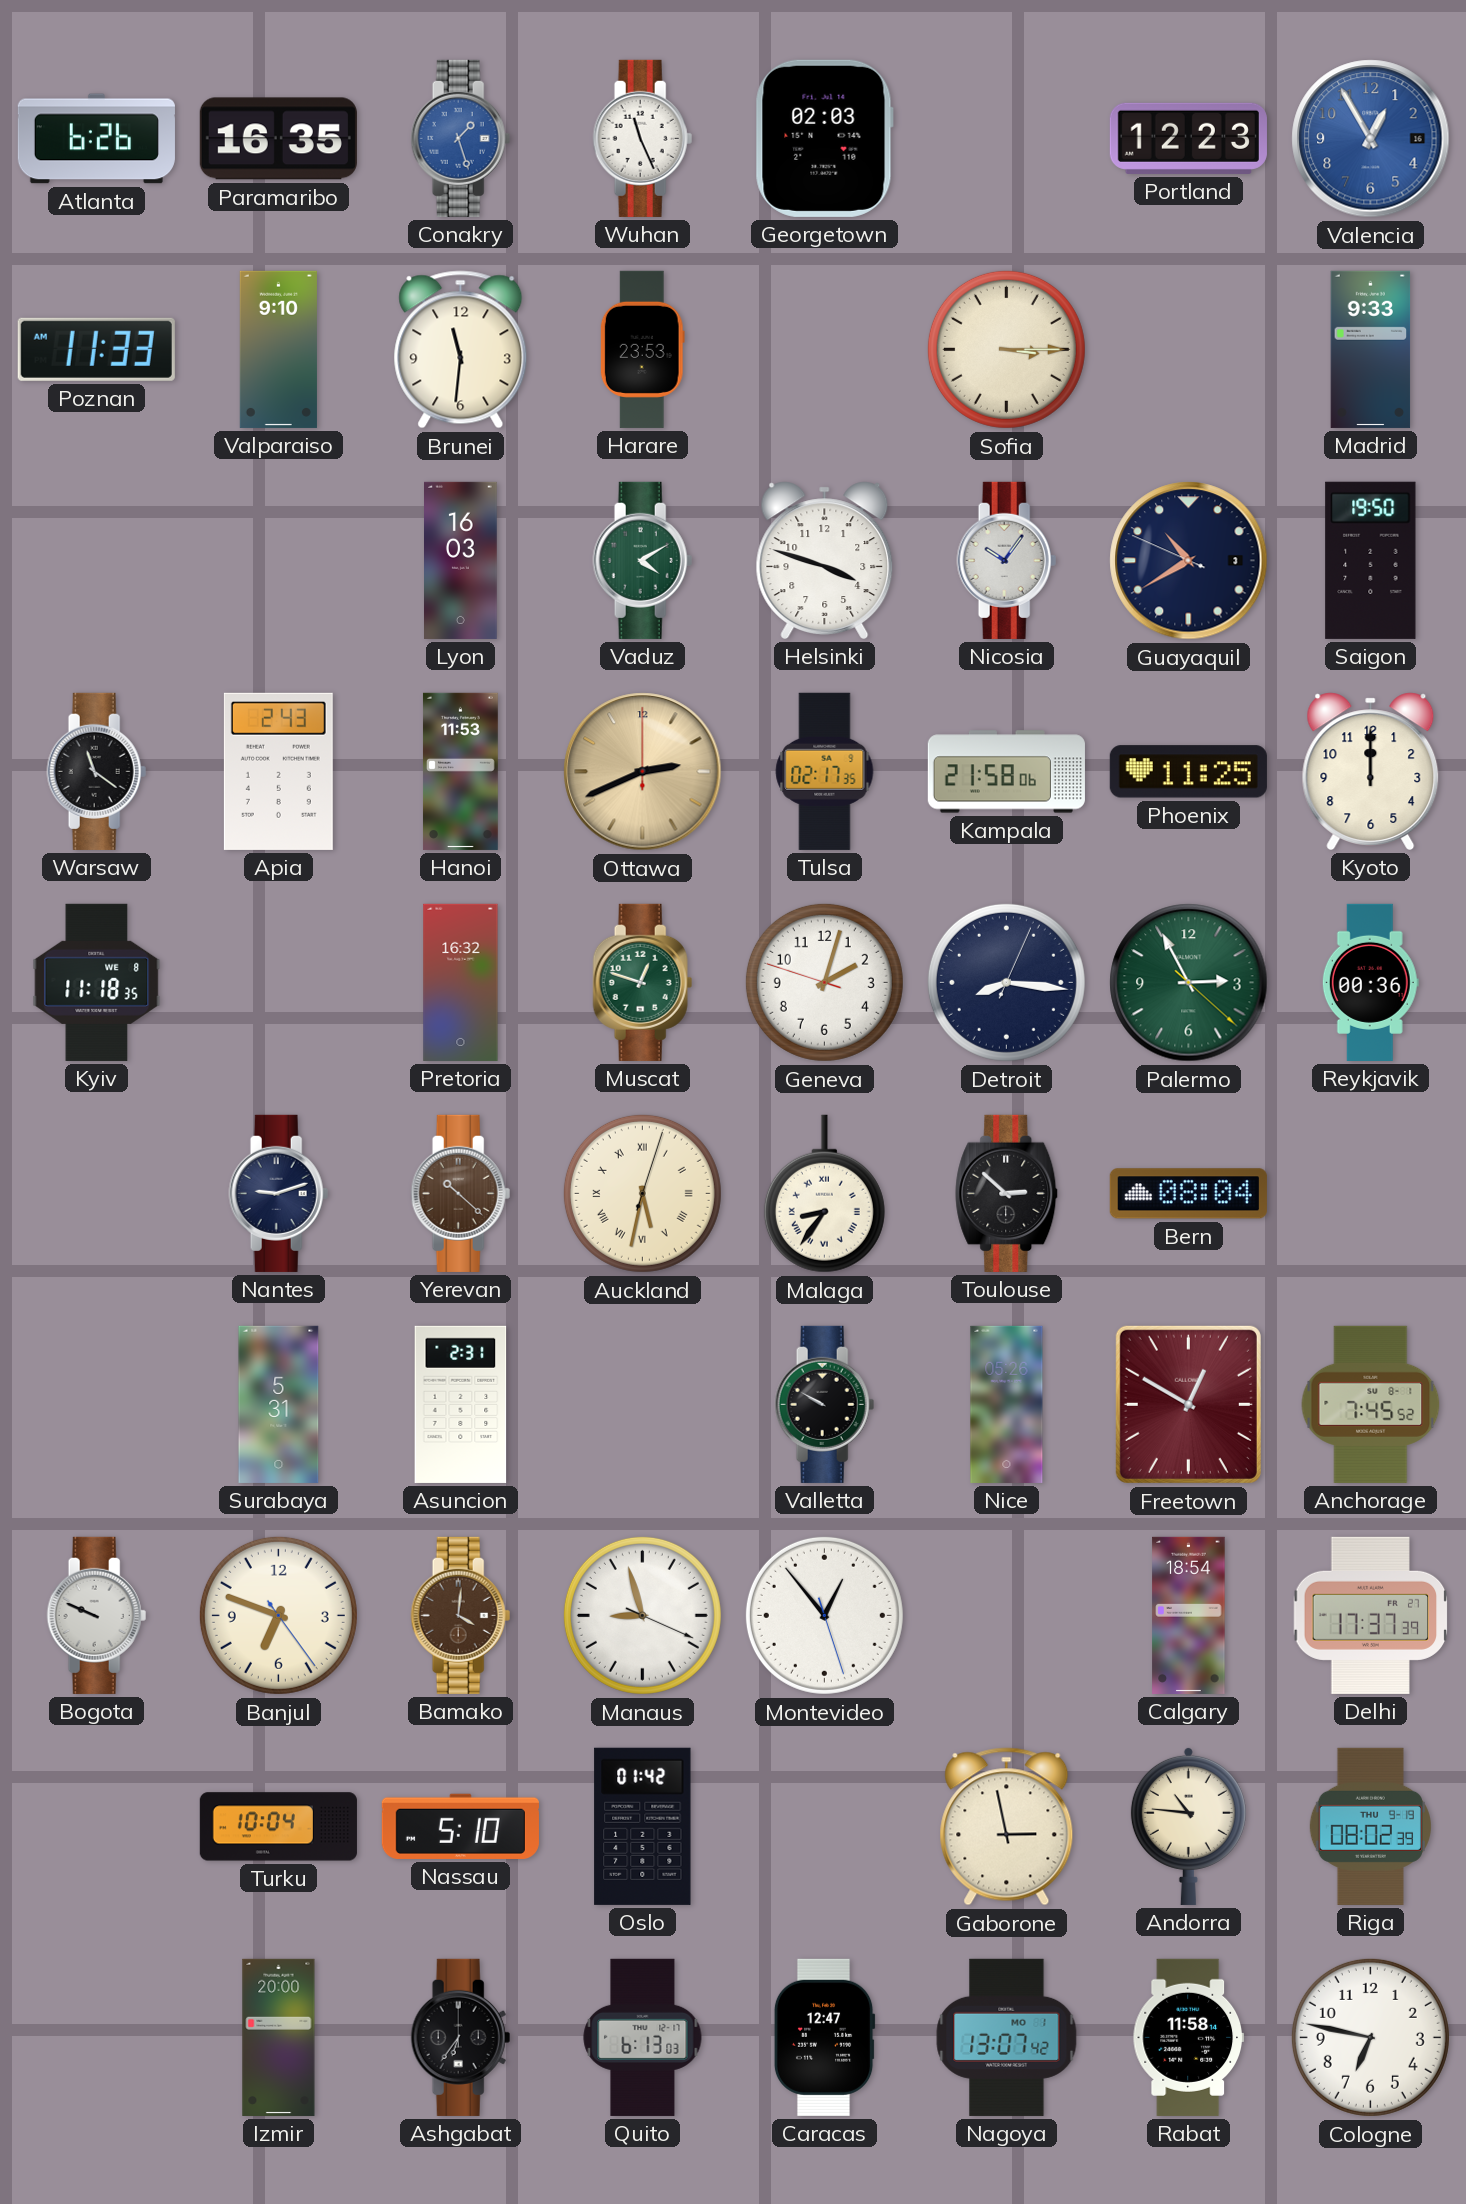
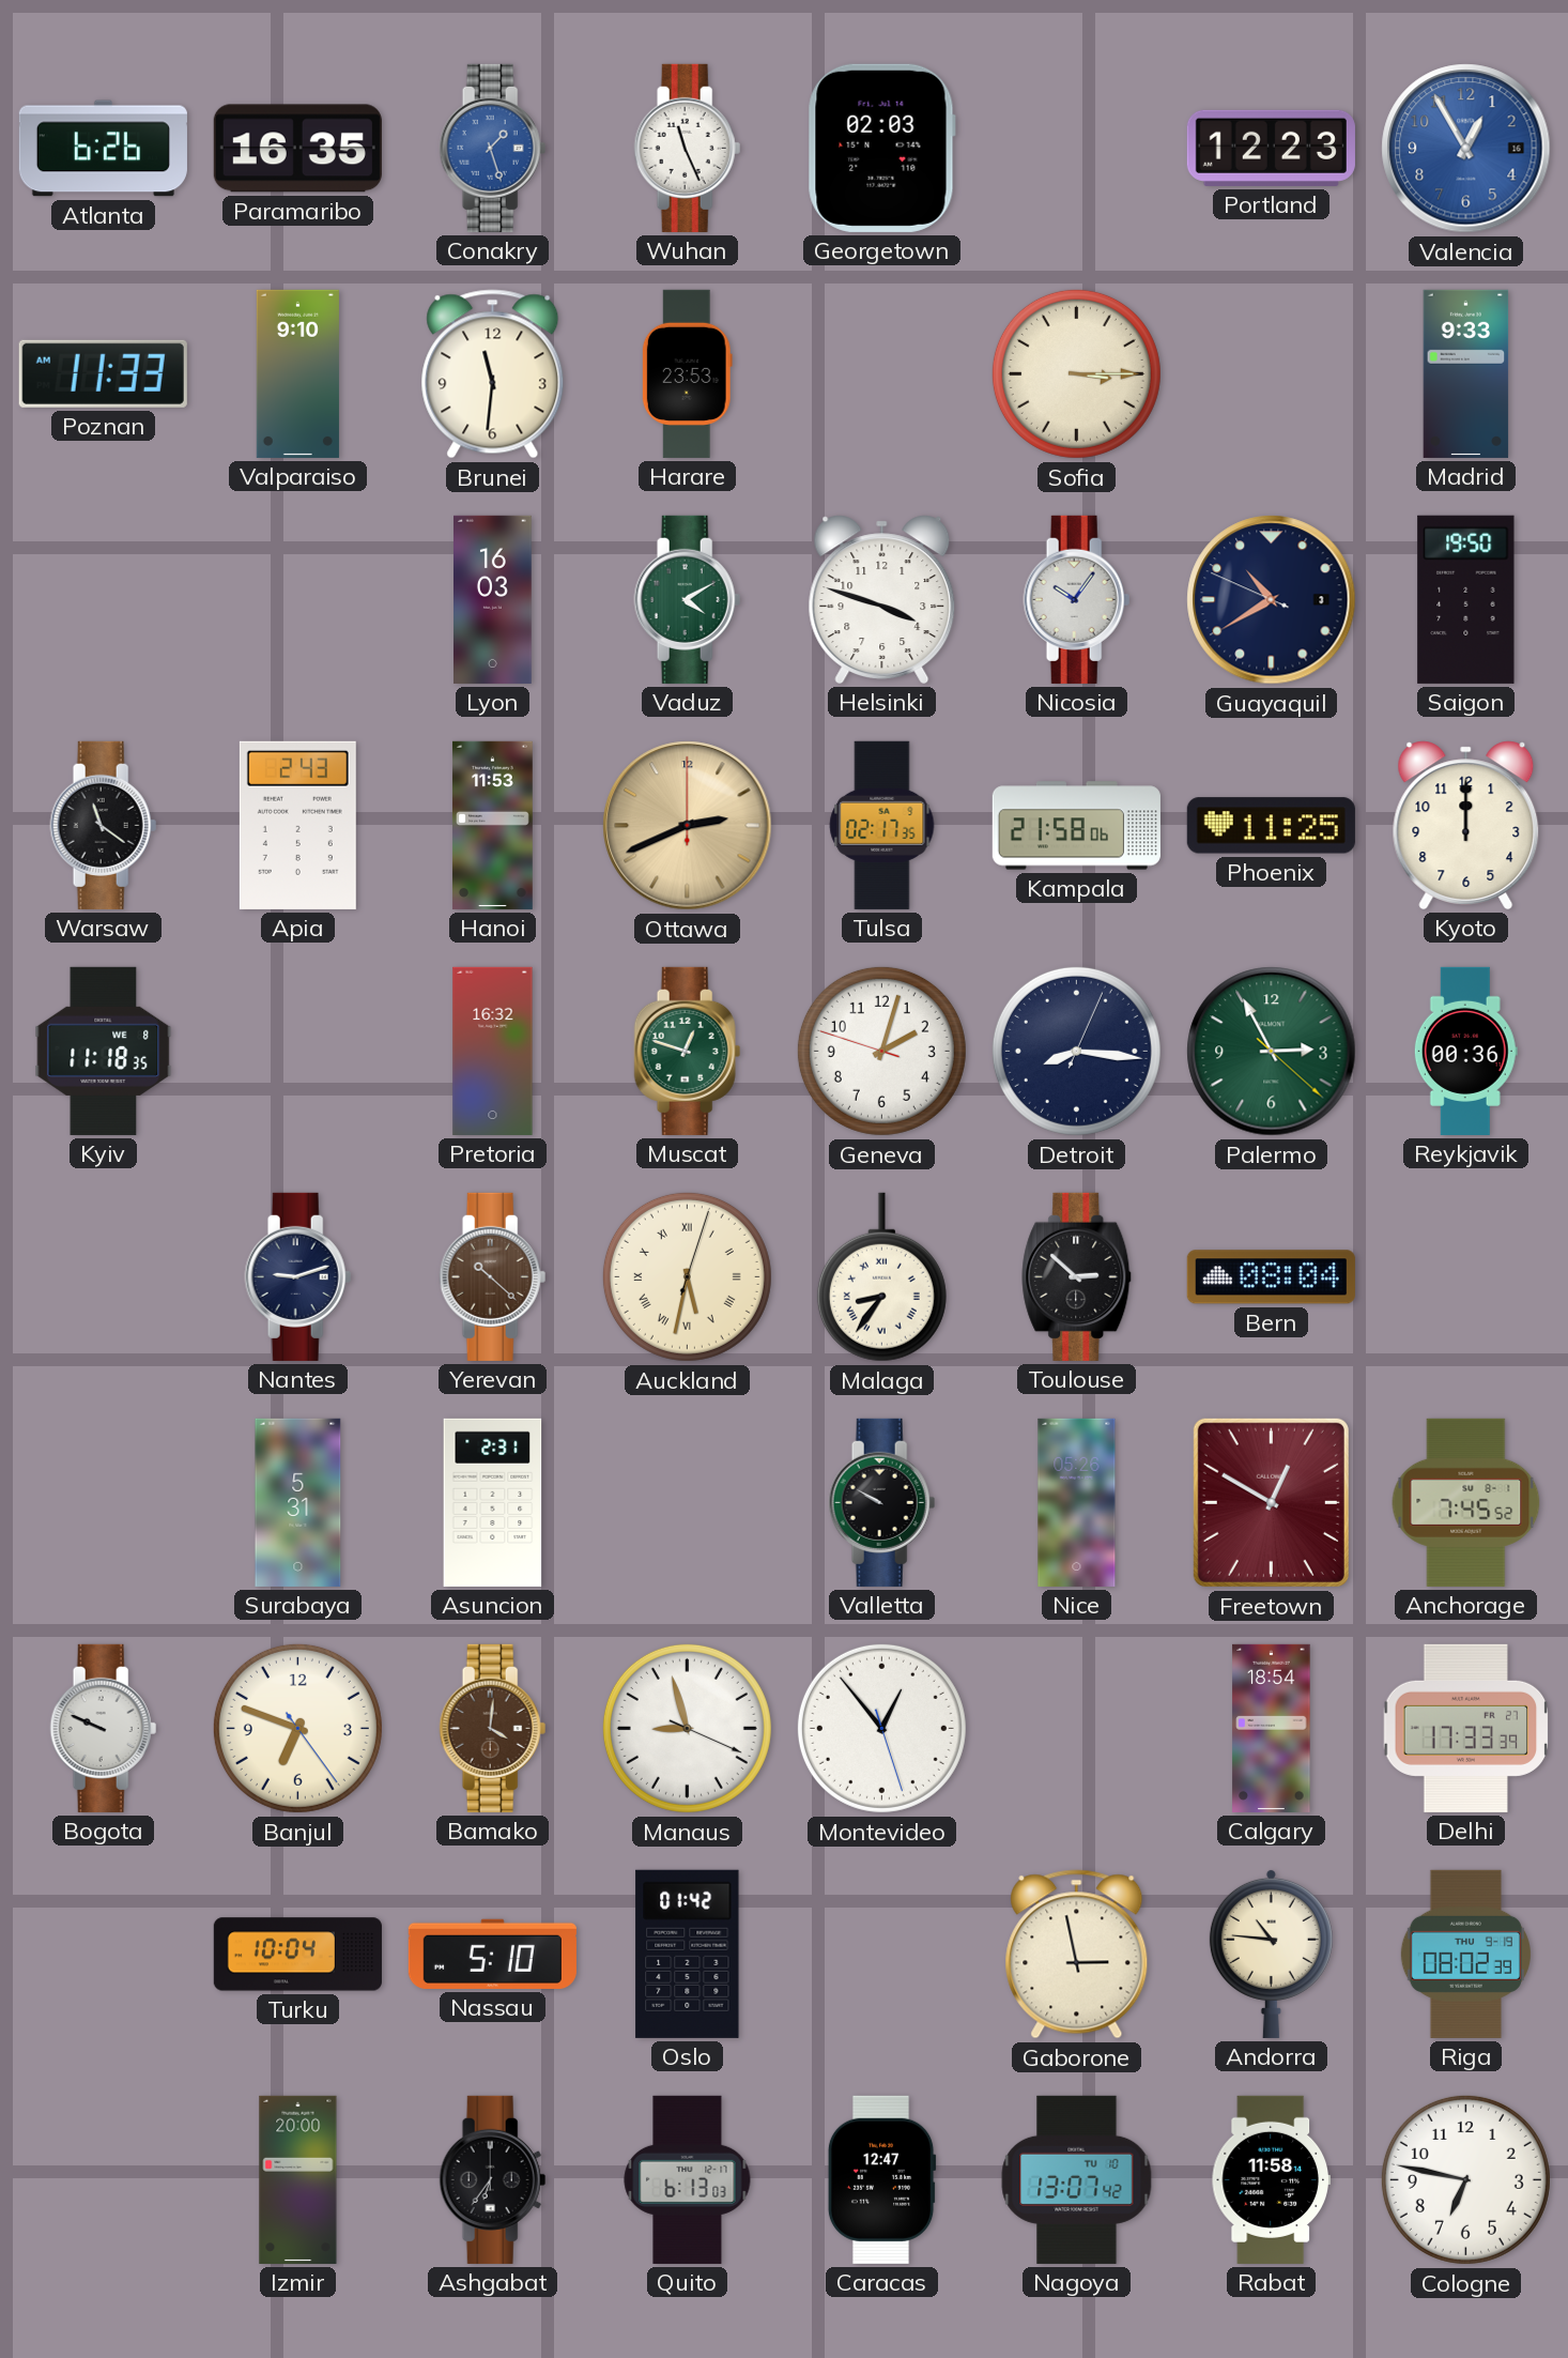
Delhi: 17:37 -> 17:33
Nagoya date: MO 1 -> TU 10
